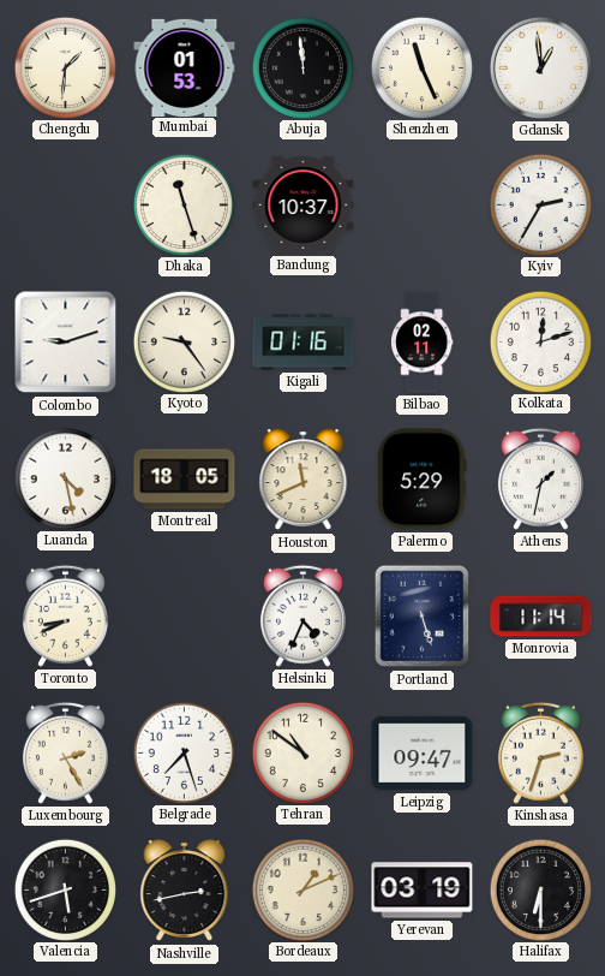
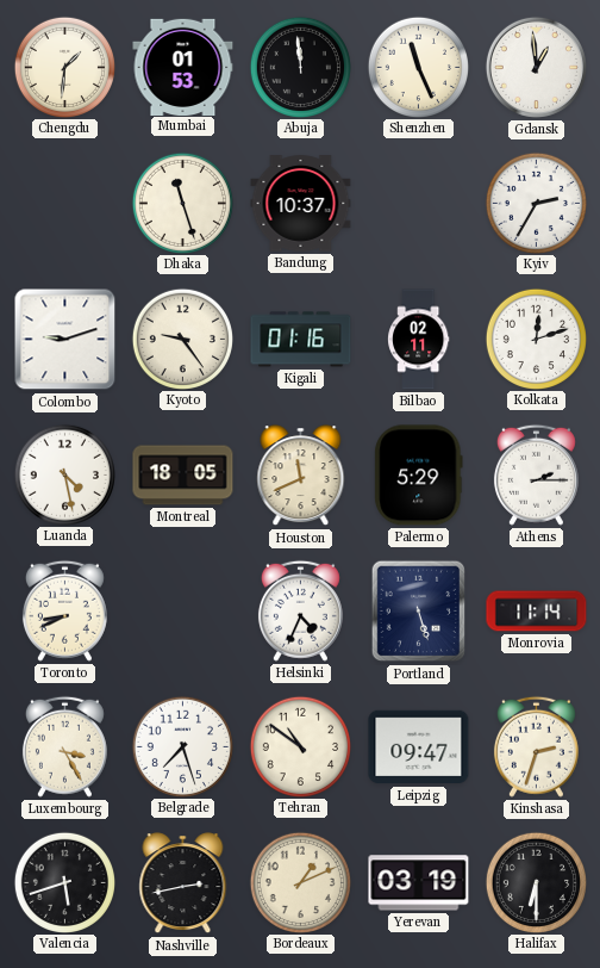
Athens: 1:32 -> 2:15
Luxembourg: 2:25 -> 3:25
